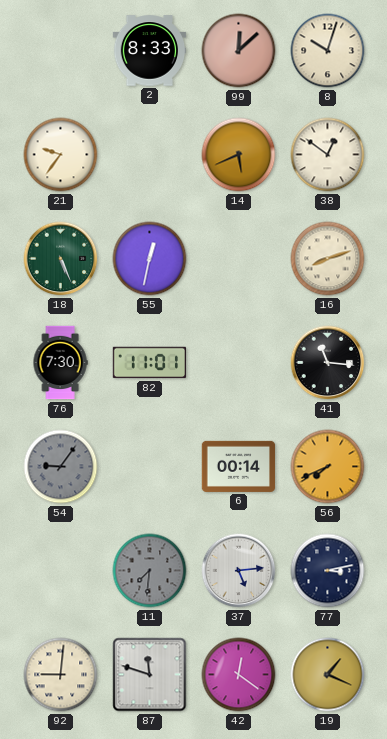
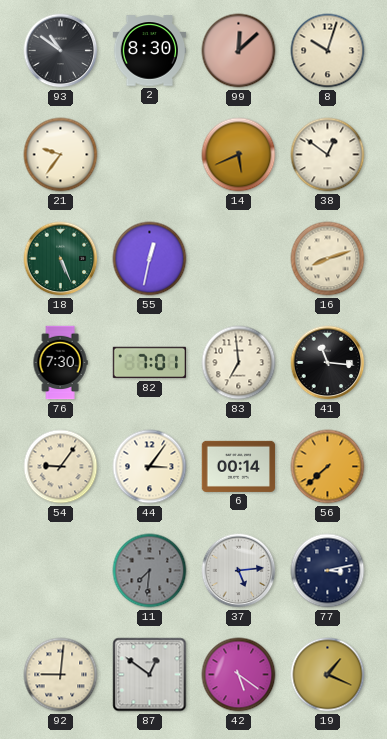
93: none -> 10:51
2: 8:33 -> 8:30
82: 11:01 -> 7:01
83: none -> 6:59
54 dial: grey -> cream
44: none -> 3:06
56: 7:41 -> 7:38
87: 11:48 -> 12:51
42: 12:21 -> 5:21
